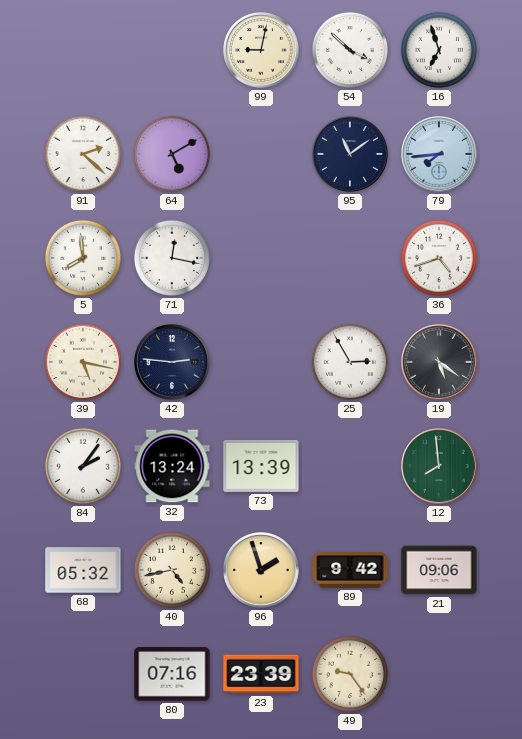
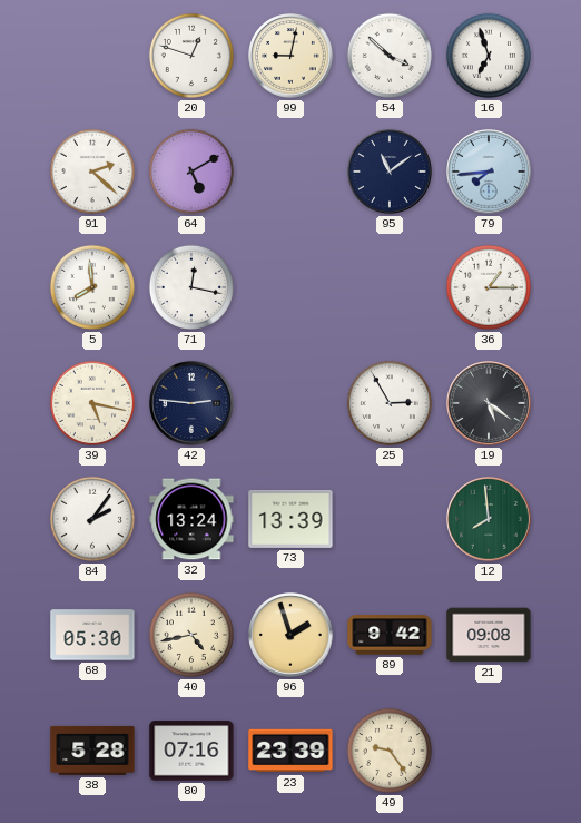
20: none -> 12:48
36: 4:42 -> 1:15
68: 05:32 -> 05:30
21: 09:06 -> 09:08
38: none -> 5:28
